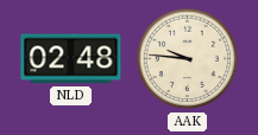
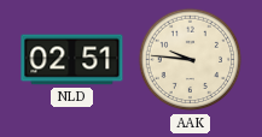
NLD: 02:48 -> 02:51
